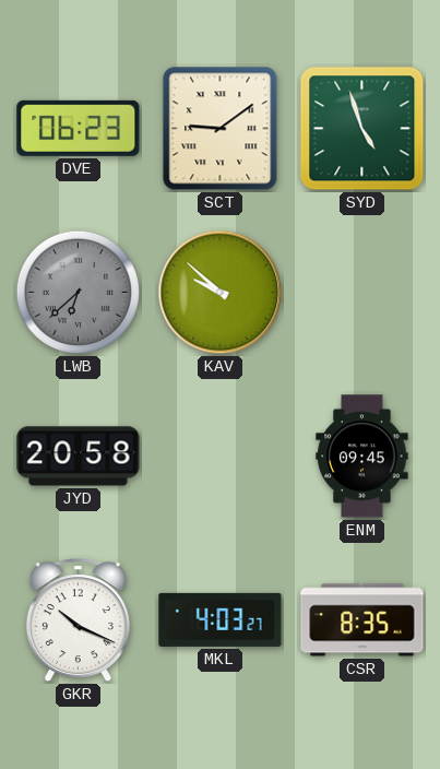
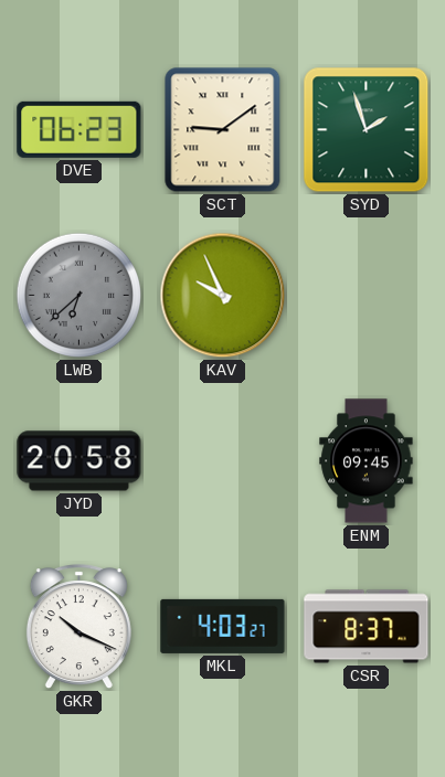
SYD: 4:57 -> 1:57
KAV: 9:52 -> 9:56
CSR: 8:35 -> 8:37
